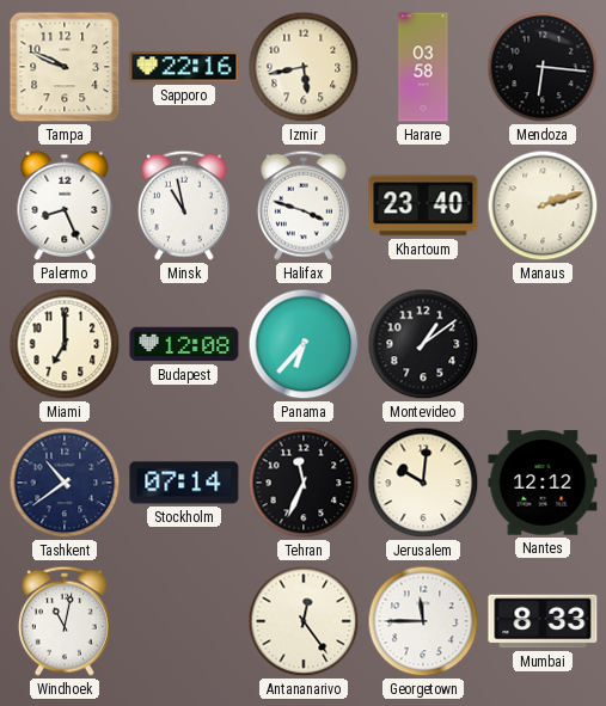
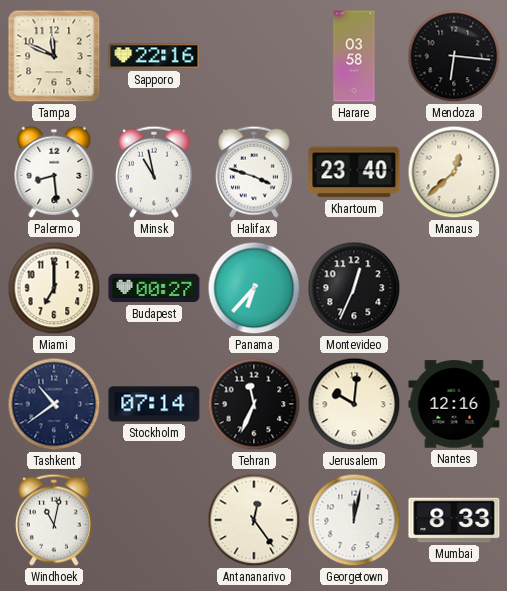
Tampa: 9:49 -> 11:49
Izmir: 5:43 -> none
Palermo: 8:26 -> 8:29
Manaus: 2:12 -> 12:38
Budapest: 12:08 -> 00:27
Montevideo: 1:09 -> 12:34
Nantes: 12:12 -> 12:16
Georgetown: 11:45 -> 12:02
